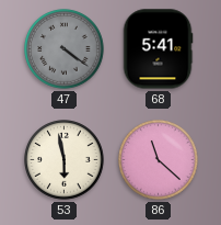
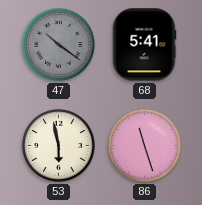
47: 4:21 -> 10:21
86: 11:22 -> 11:27
